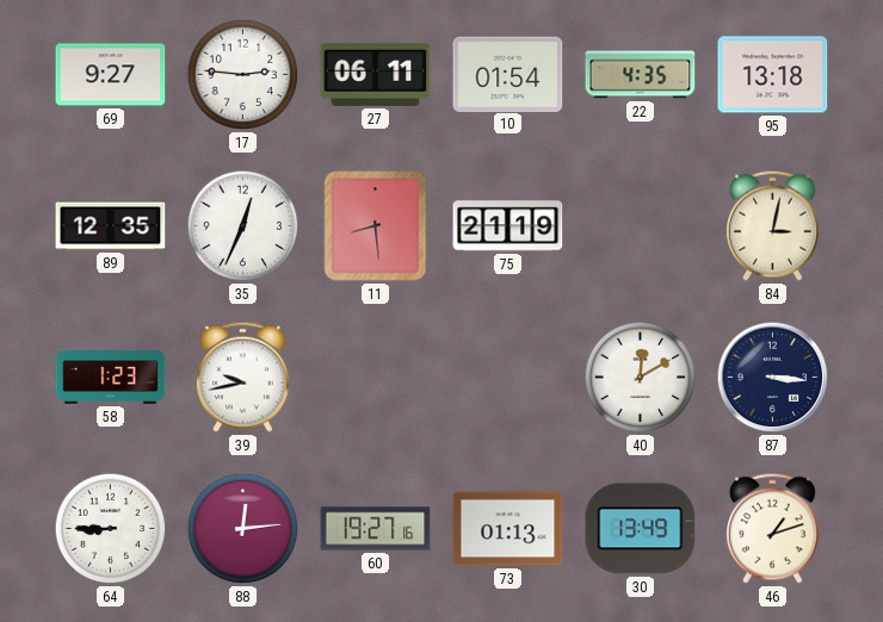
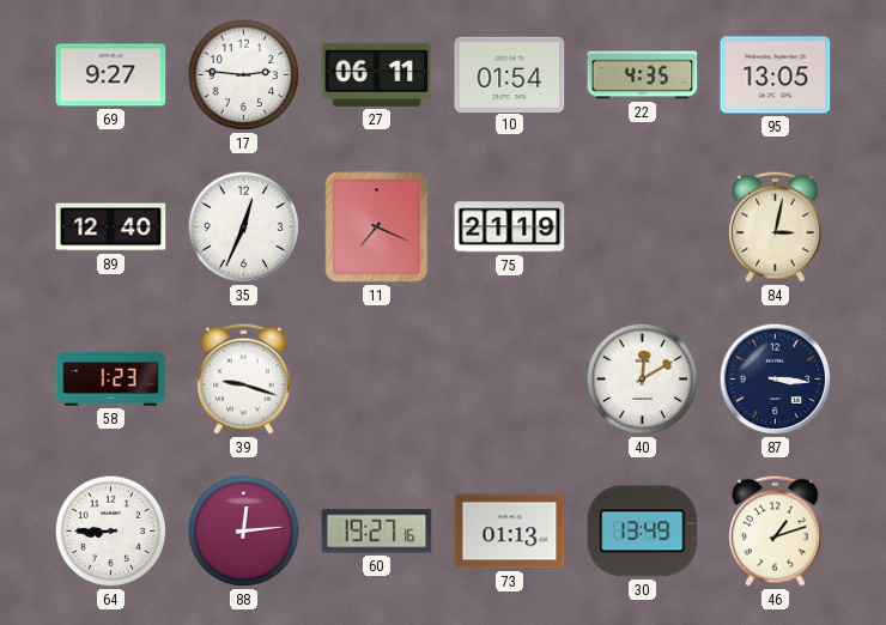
95: 13:18 -> 13:05
89: 12:35 -> 12:40
11: 8:29 -> 7:19
39: 9:43 -> 9:18
